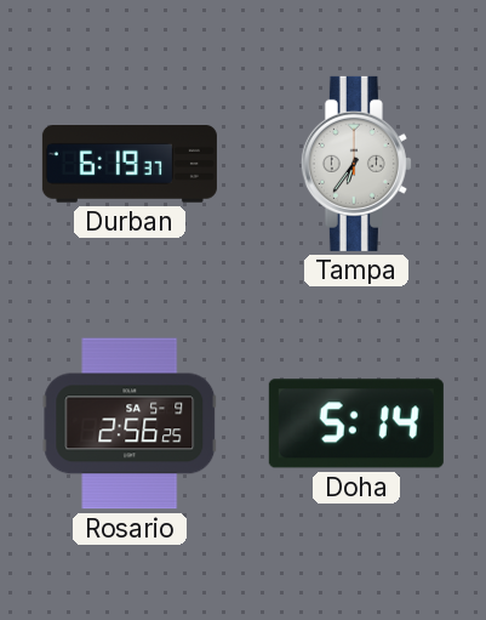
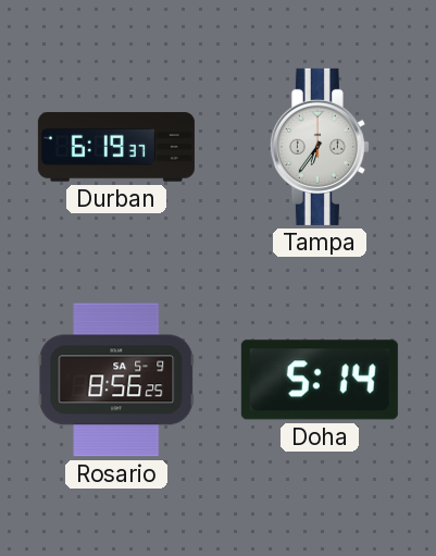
Rosario: 2:56 -> 8:56
